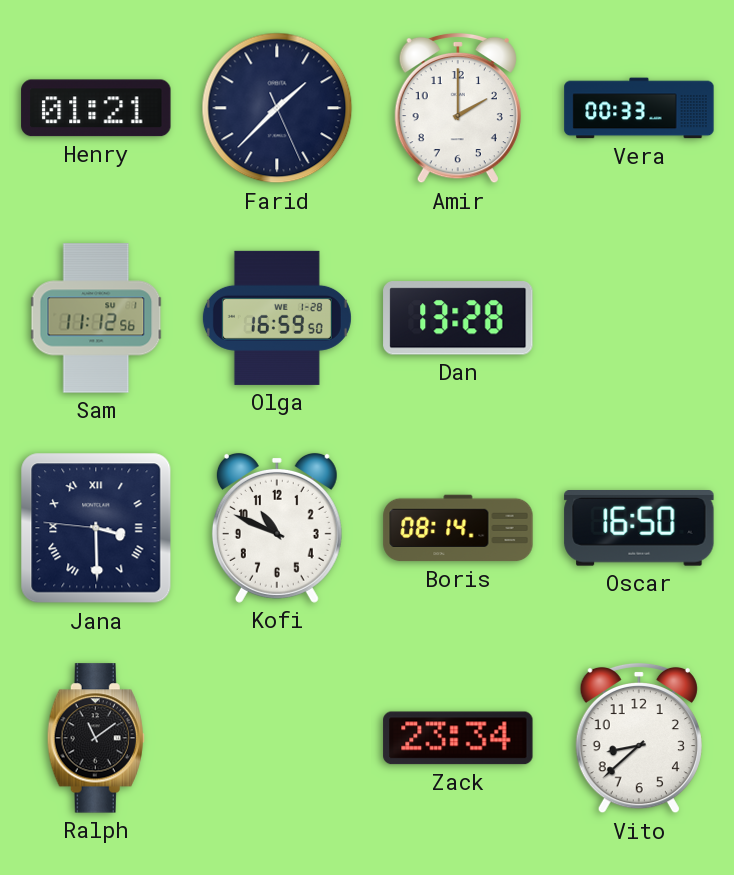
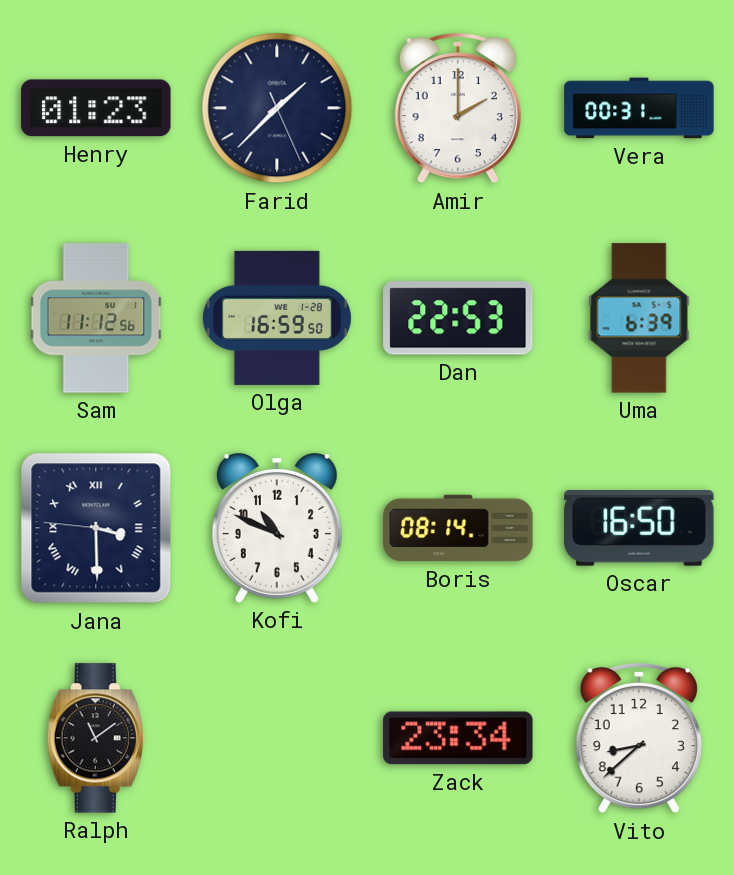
Henry: 01:21 -> 01:23
Vera: 00:33 -> 00:31
Dan: 13:28 -> 22:53
Uma: none -> 6:39
